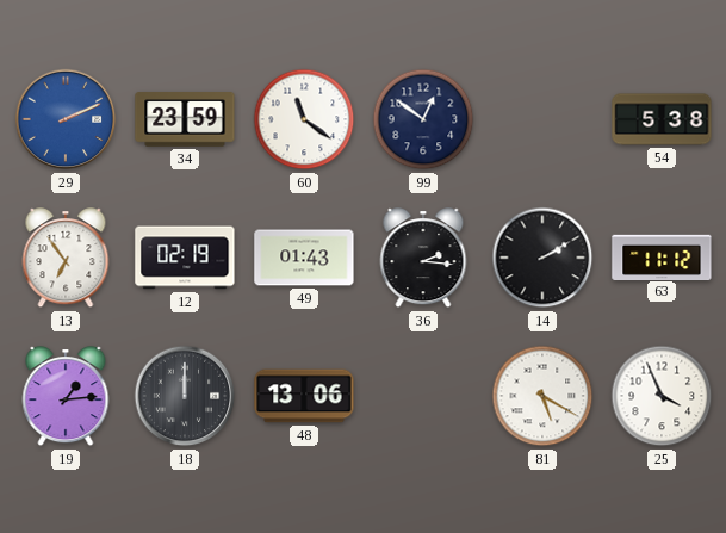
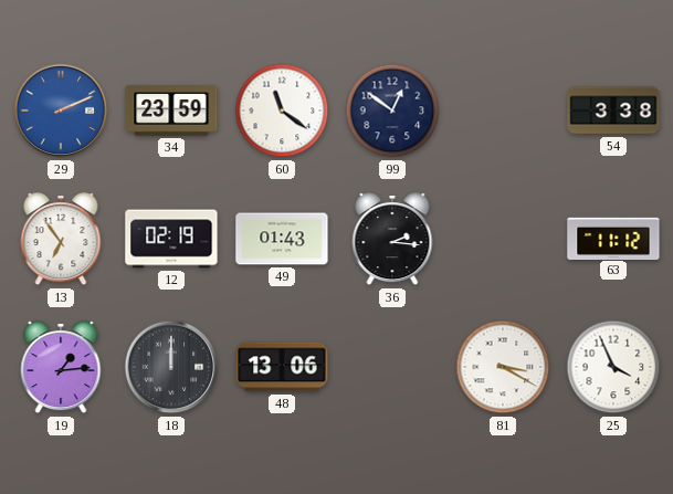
54: 5:38 -> 3:38
14: 2:10 -> none
81: 5:20 -> 3:20
